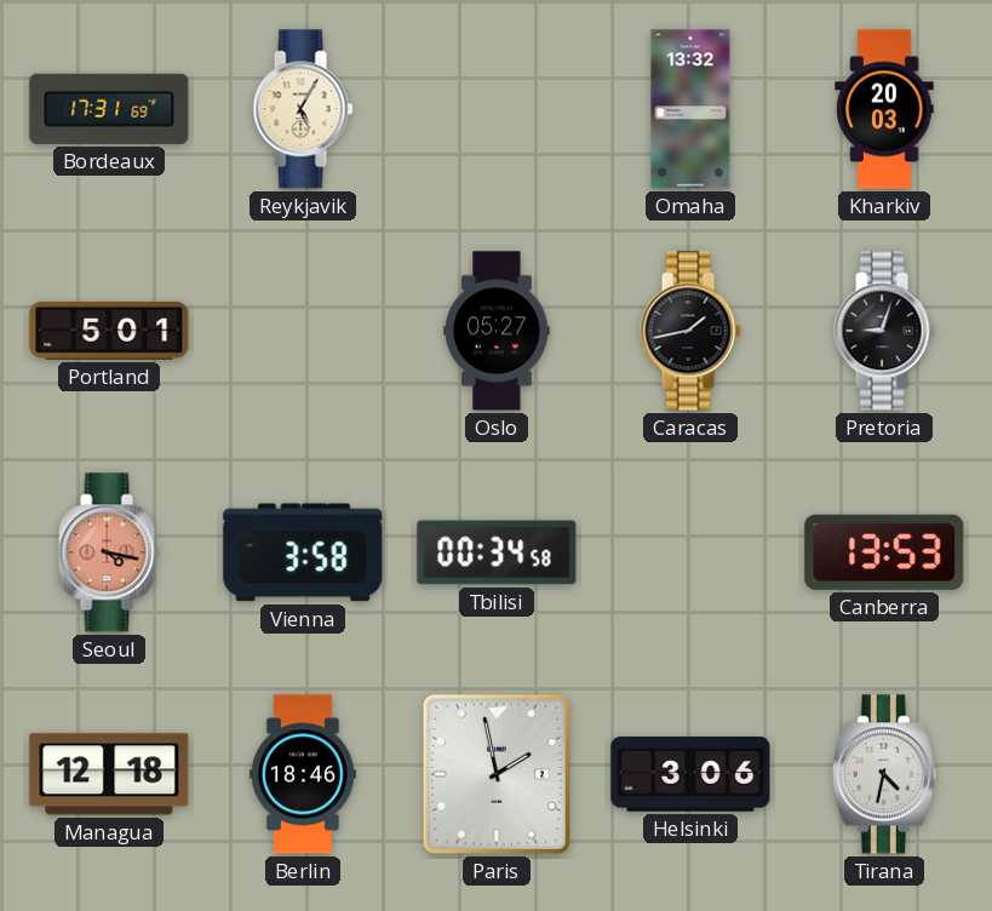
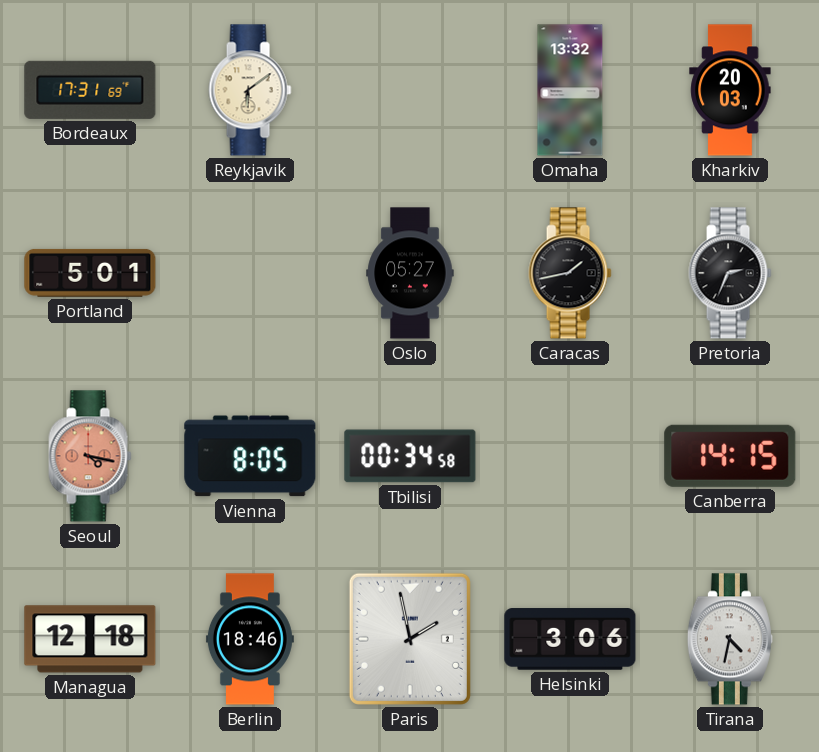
Reykjavik: 5:05 -> 6:09
Pretoria: 9:03 -> 2:34
Vienna: 3:58 -> 8:05
Canberra: 13:53 -> 14:15
